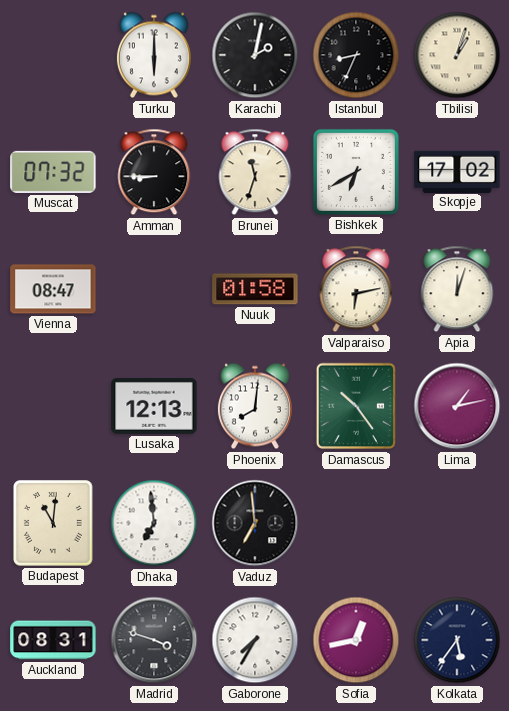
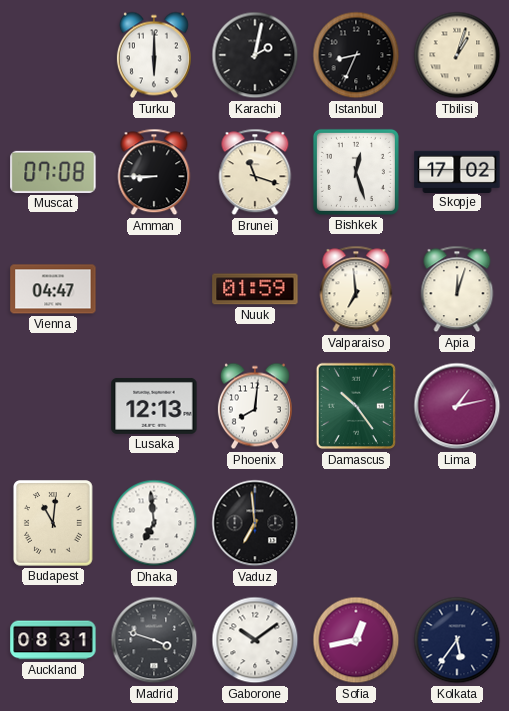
Muscat: 07:32 -> 07:08
Brunei: 11:33 -> 11:18
Bishkek: 6:40 -> 12:27
Vienna: 08:47 -> 04:47
Nuuk: 01:58 -> 01:59
Valparaiso: 6:13 -> 6:59
Gaborone: 7:35 -> 10:09
